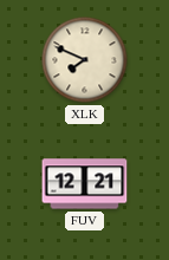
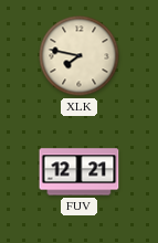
XLK: 7:49 -> 7:47
